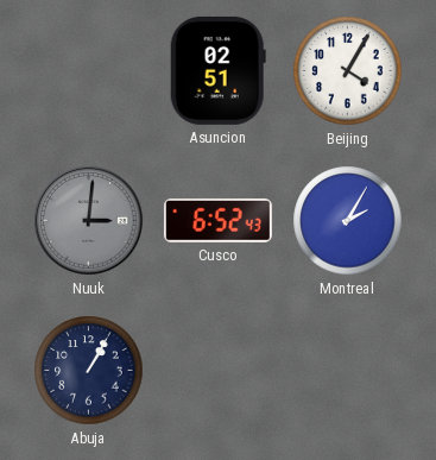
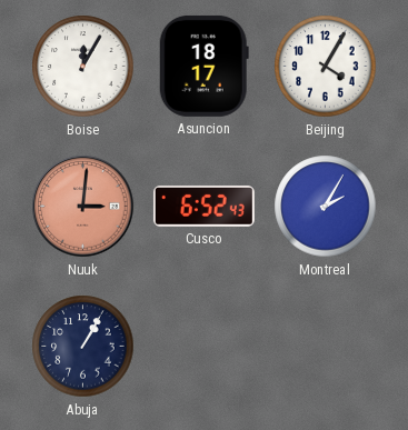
Boise: none -> 12:05
Asuncion: 02:51 -> 18:17
Nuuk dial: grey -> salmon
